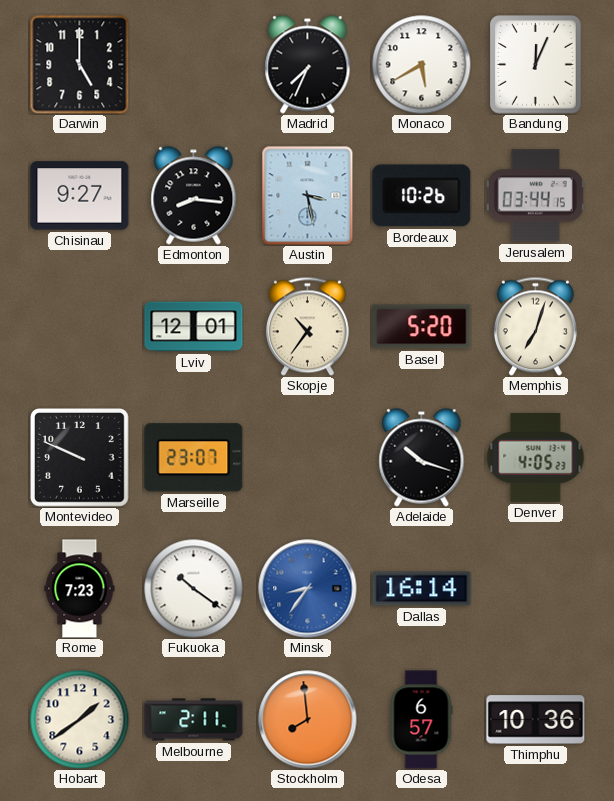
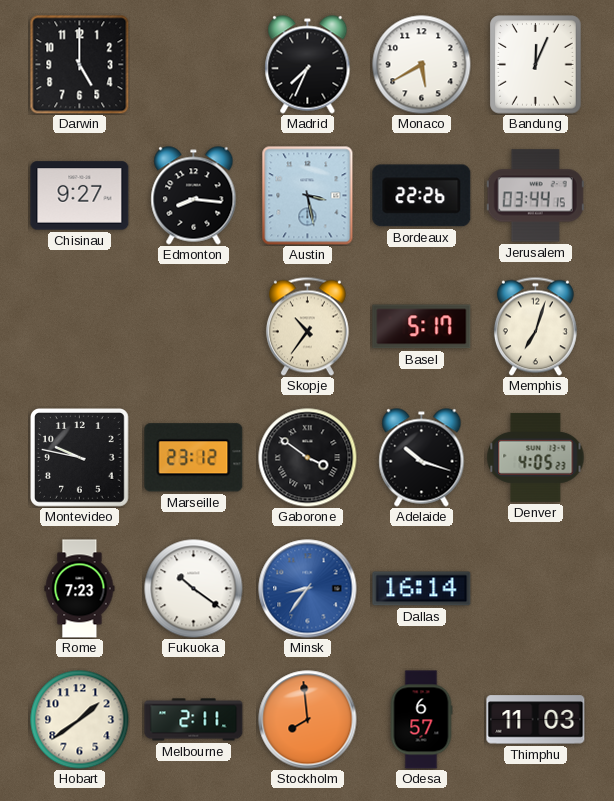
Bordeaux: 10:26 -> 22:26
Lviv: 12:01 -> none
Basel: 5:20 -> 5:17
Montevideo: 9:49 -> 9:47
Marseille: 23:07 -> 23:12
Gaborone: none -> 3:51
Thimphu: 10:36 -> 11:03
